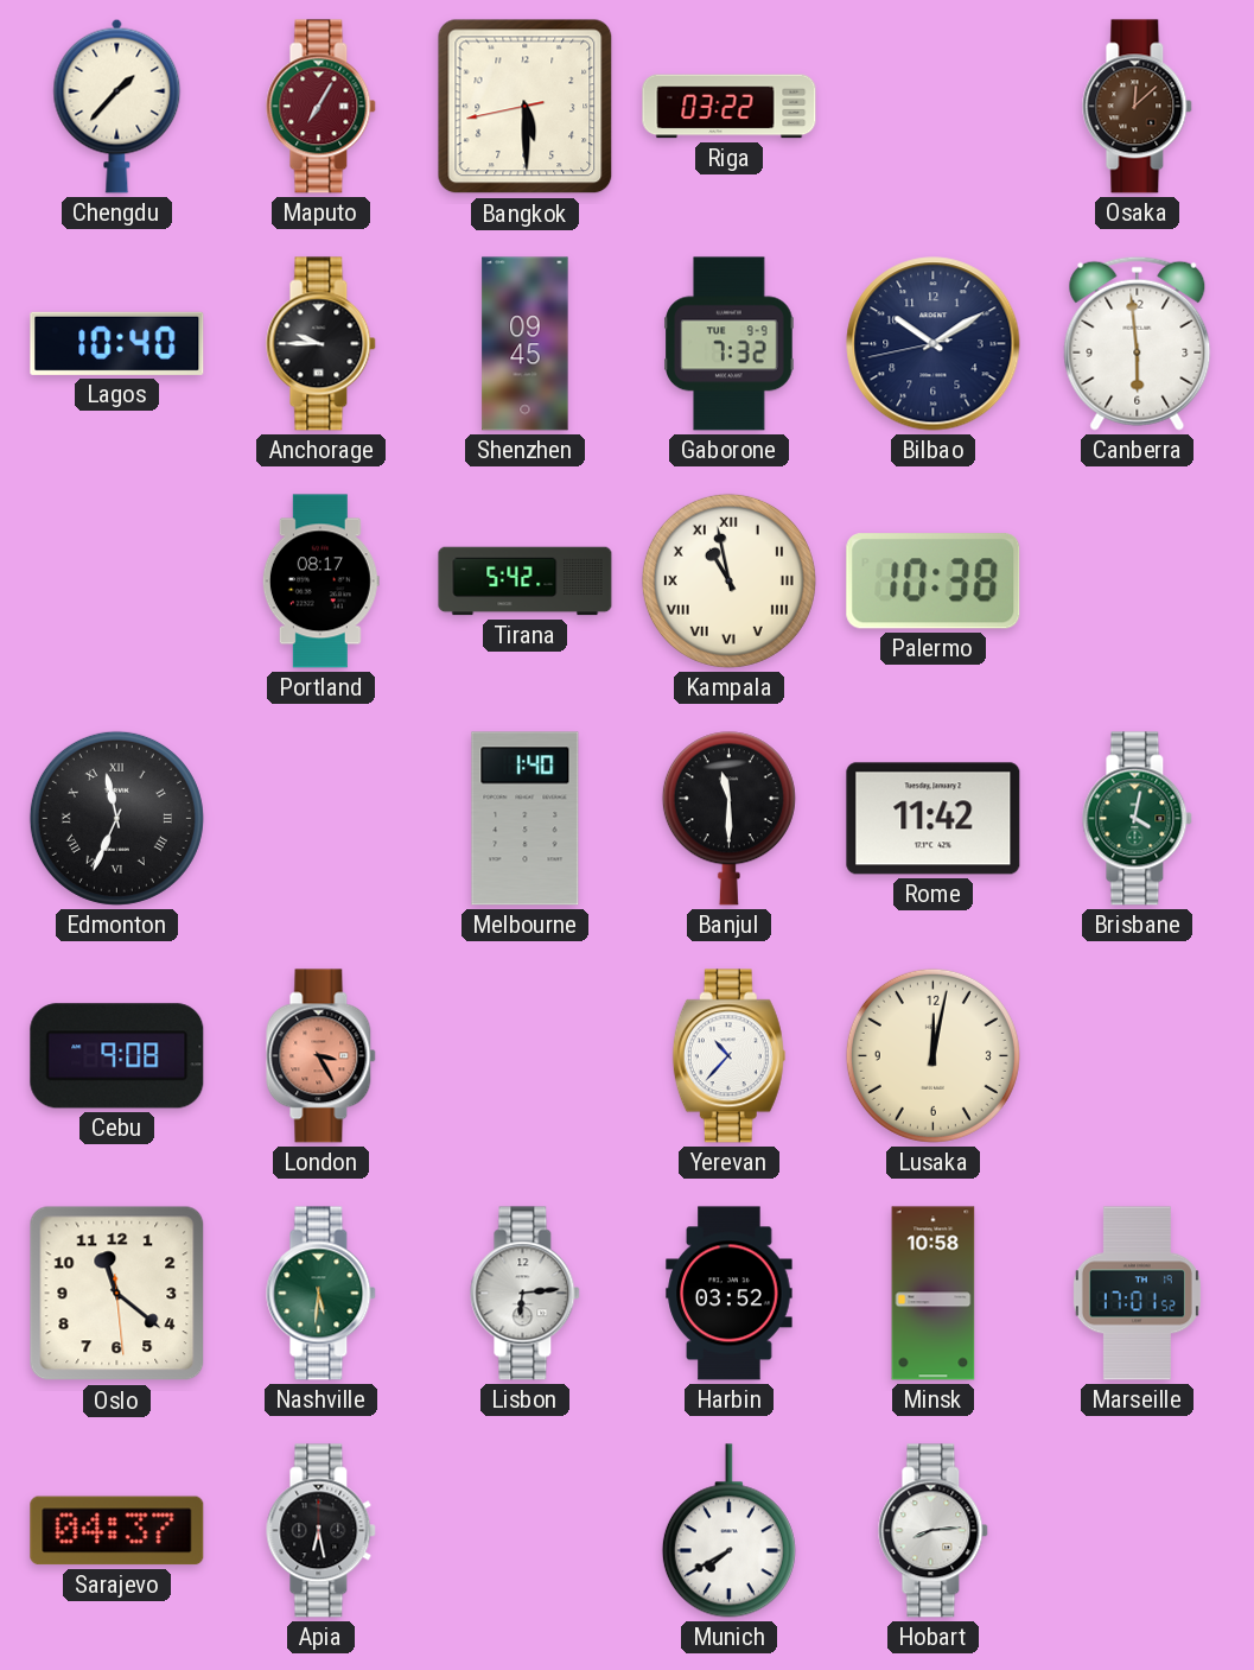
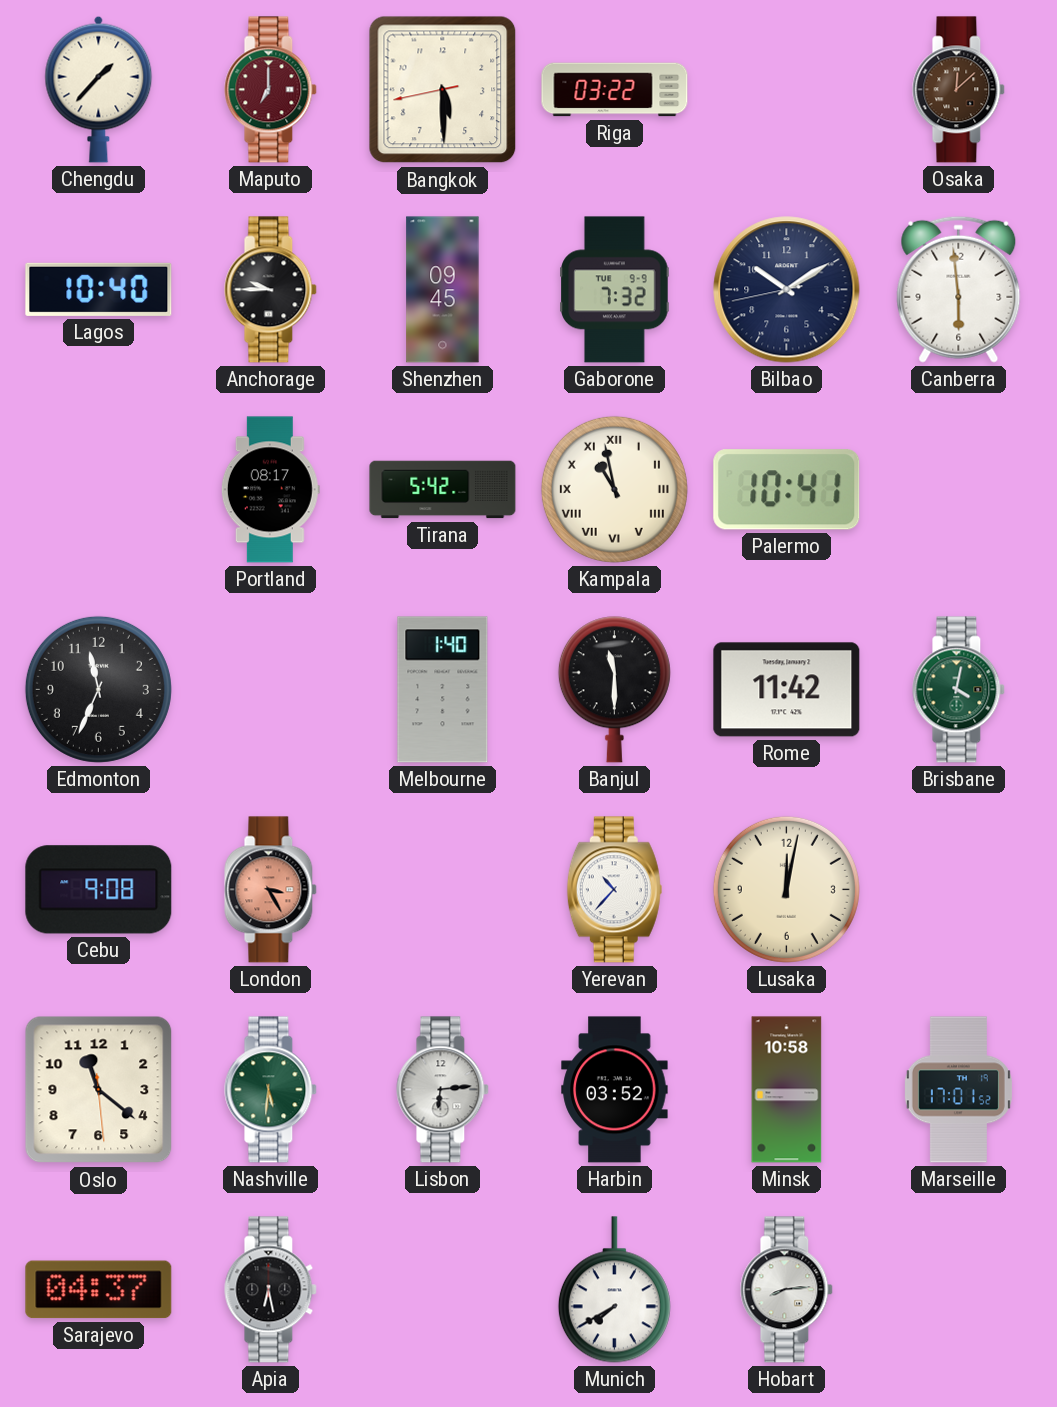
Maputo: 7:05 -> 7:00
Palermo: 10:38 -> 10:41
Edmonton numerals: Roman -> Arabic
